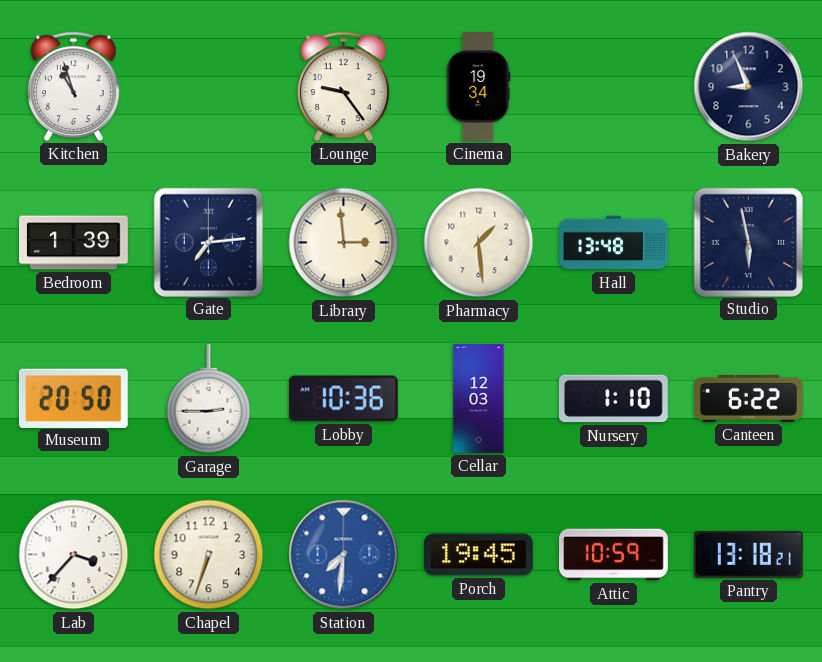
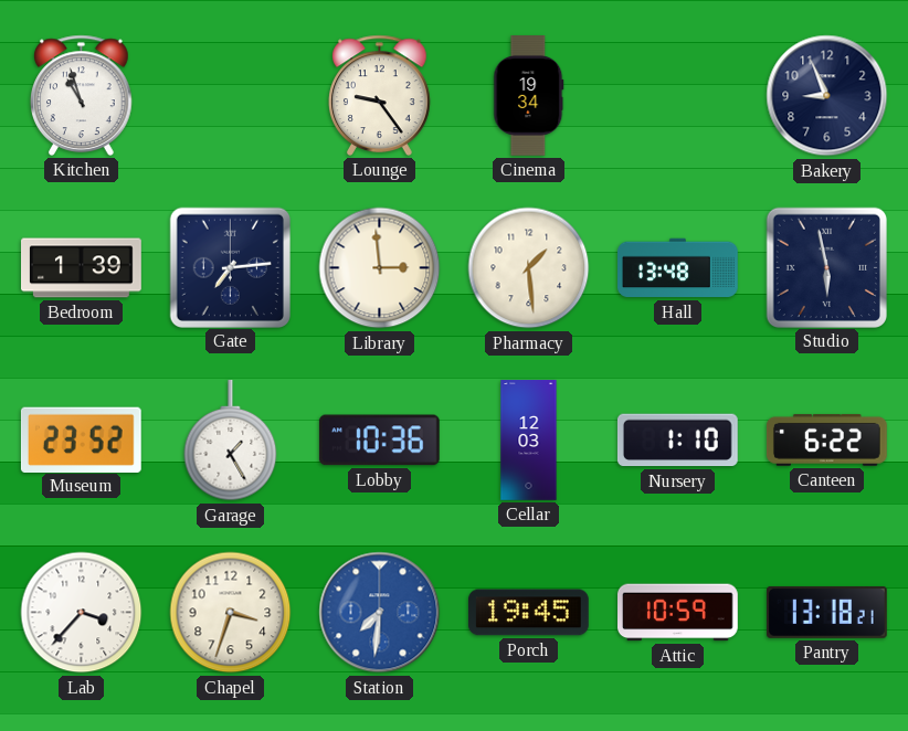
Museum: 20:50 -> 23:52
Garage: 2:45 -> 1:25
Chapel: 6:33 -> 3:33
